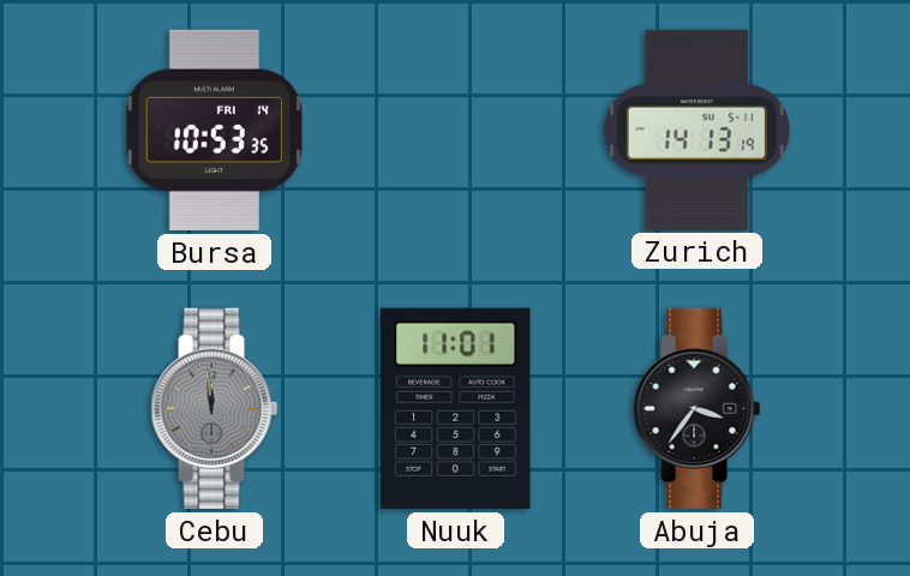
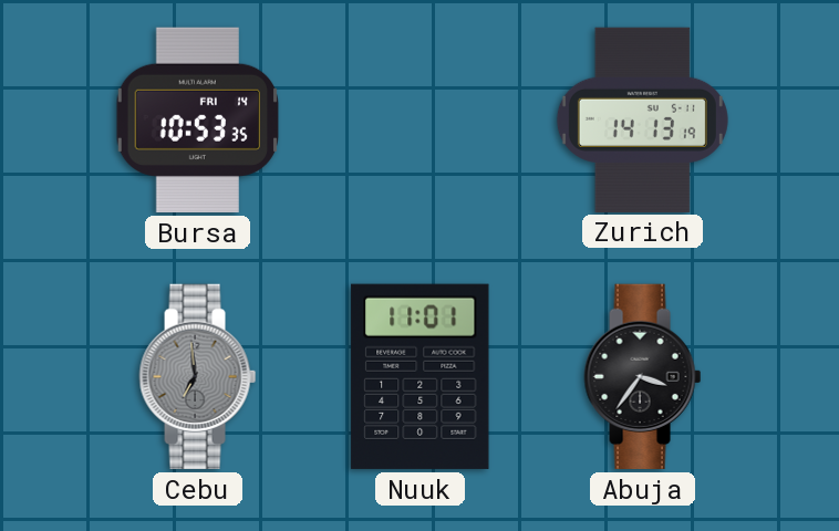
Cebu: 11:59 -> 6:59
